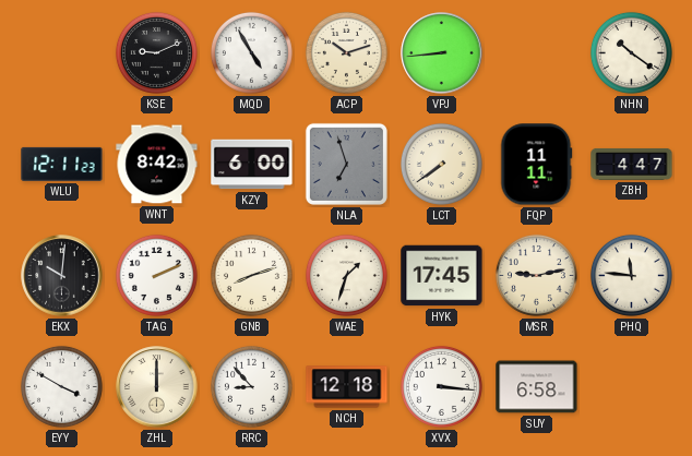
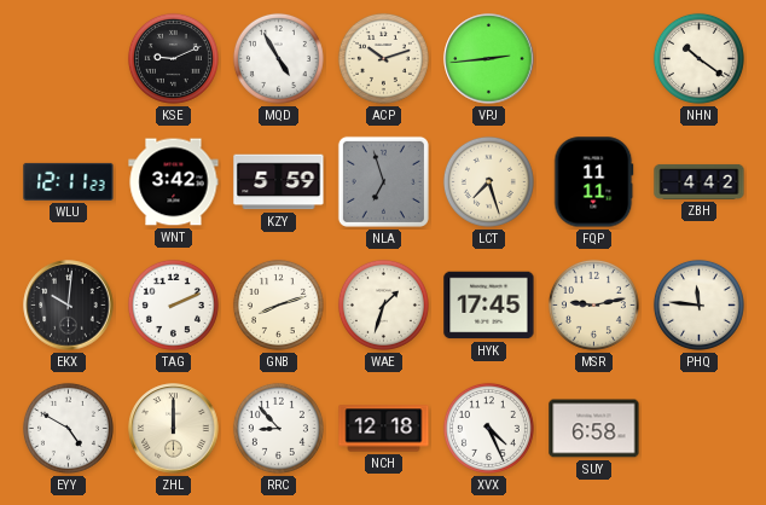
VPJ: 8:44 -> 2:44
WNT: 8:42 -> 3:42
KZY: 6:00 -> 5:59
LCT: 7:39 -> 7:27
ZBH: 4:47 -> 4:42
EYY: 3:50 -> 4:50
XVX: 3:16 -> 4:26
